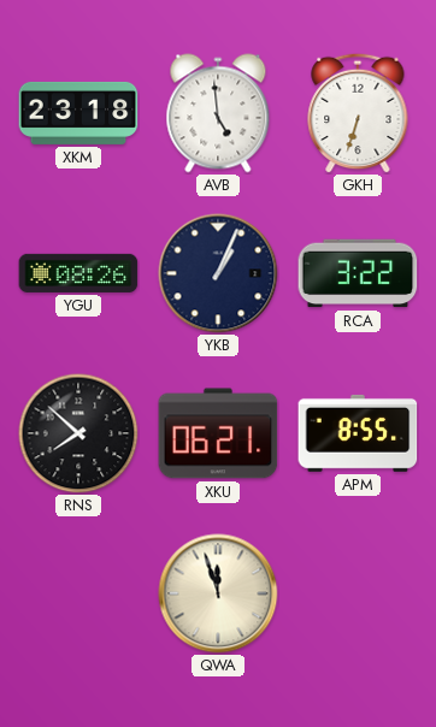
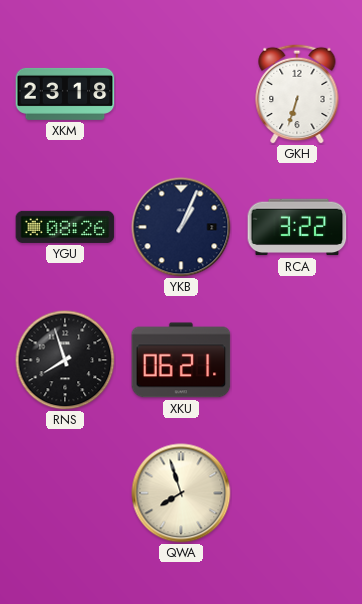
AVB: 4:59 -> none
RNS: 7:52 -> 7:57
APM: 8:55 -> none
QWA: 11:57 -> 7:57
